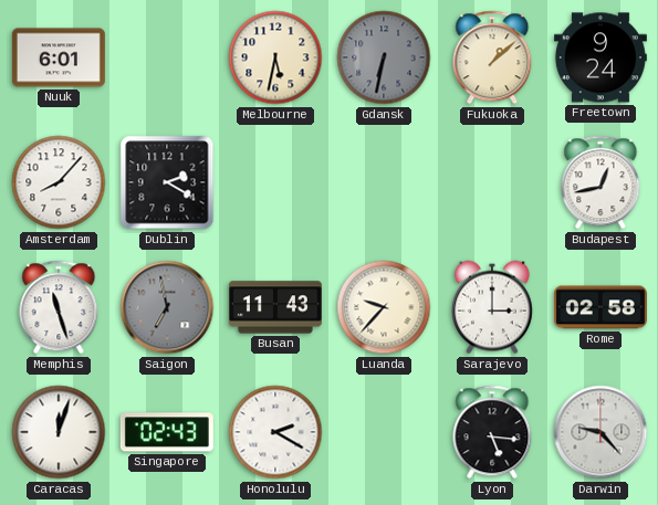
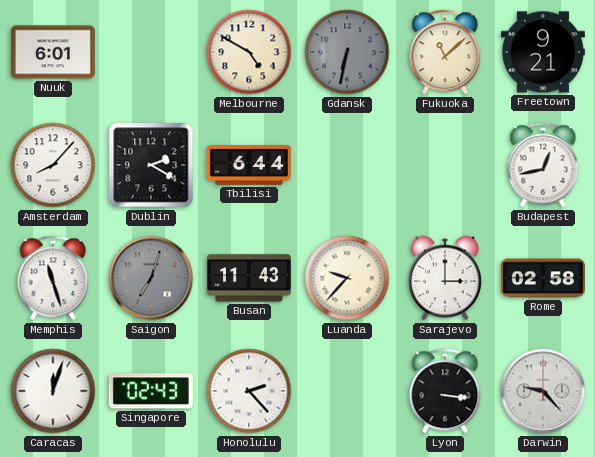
Melbourne: 5:32 -> 4:50
Fukuoka: 1:08 -> 11:08
Freetown: 9:24 -> 9:21
Tbilisi: none -> 6:44
Saigon: 6:58 -> 7:03
Honolulu: 2:20 -> 2:23
Lyon: 5:16 -> 3:16
